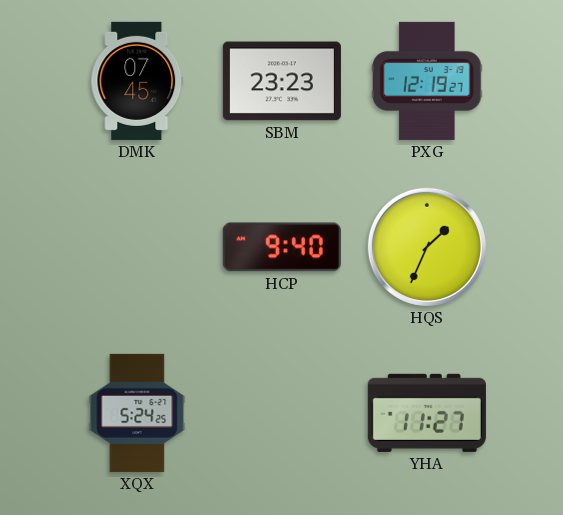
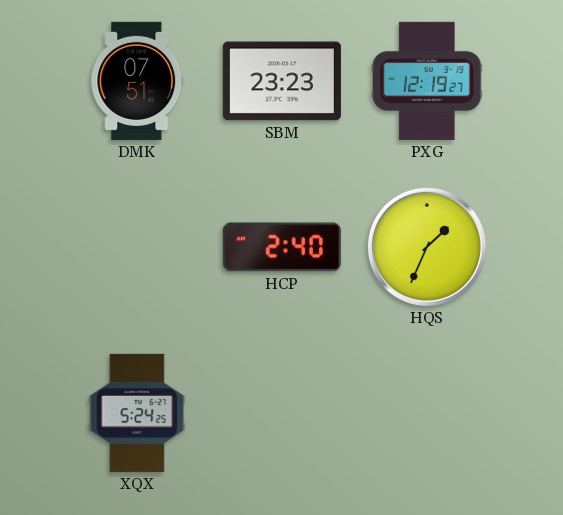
DMK: 07:45 -> 07:51
HCP: 9:40 -> 2:40
YHA: 11:27 -> none
